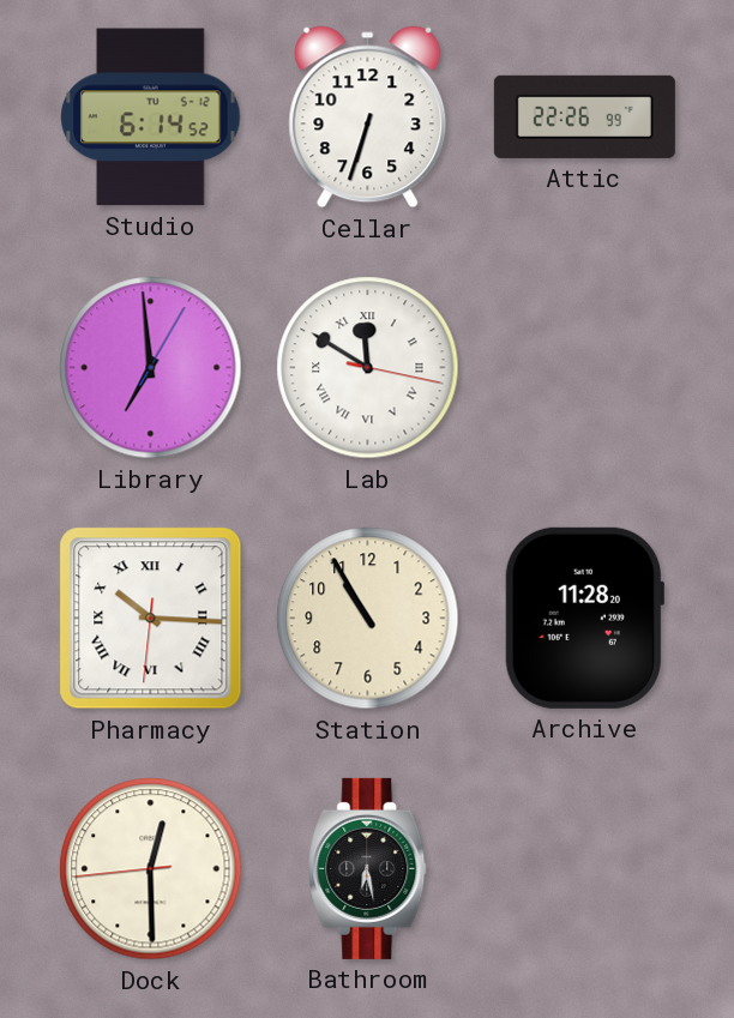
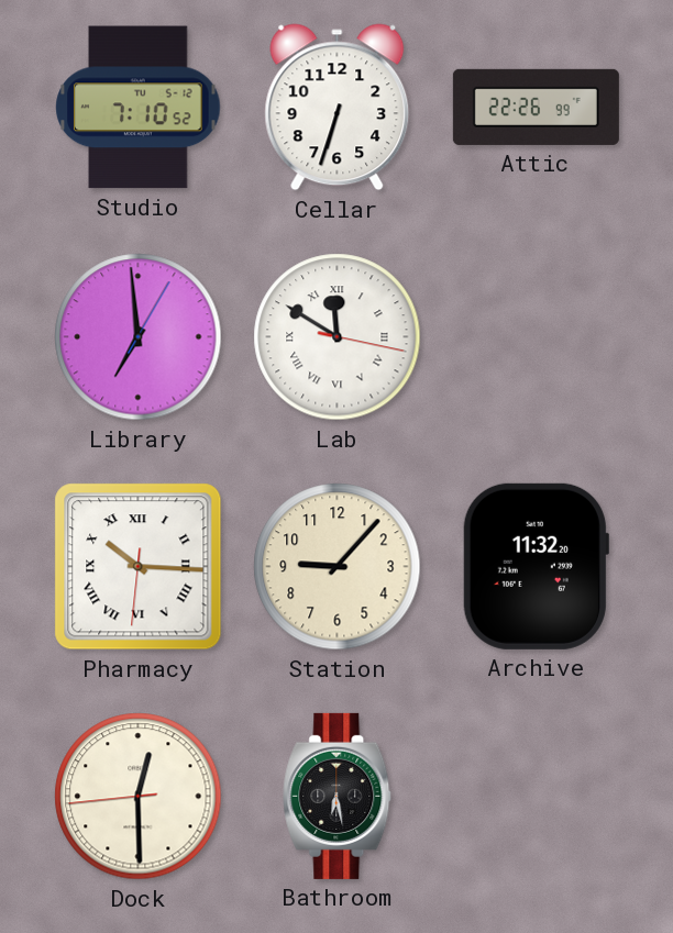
Studio: 6:14 -> 7:10
Station: 10:55 -> 9:07
Archive: 11:28 -> 11:32
